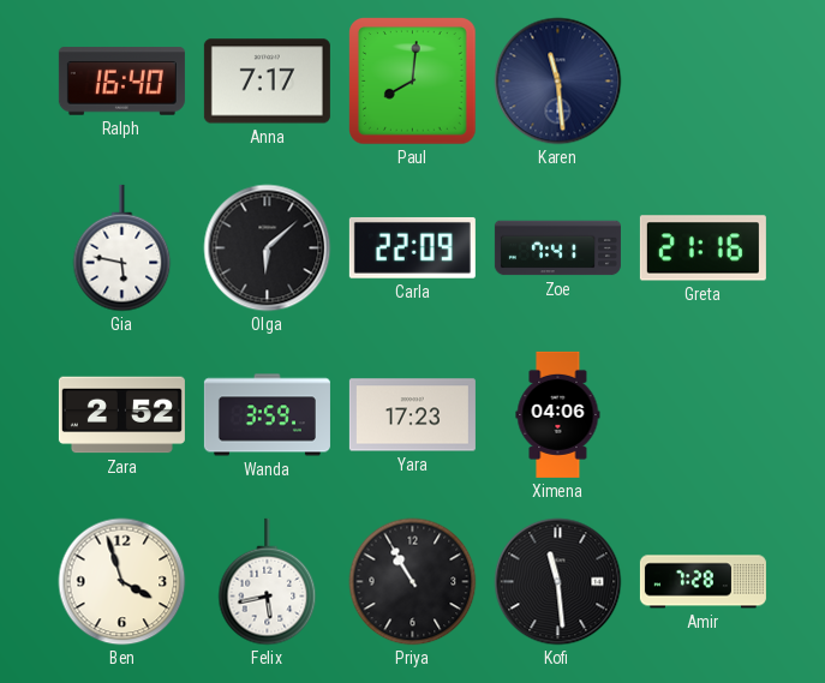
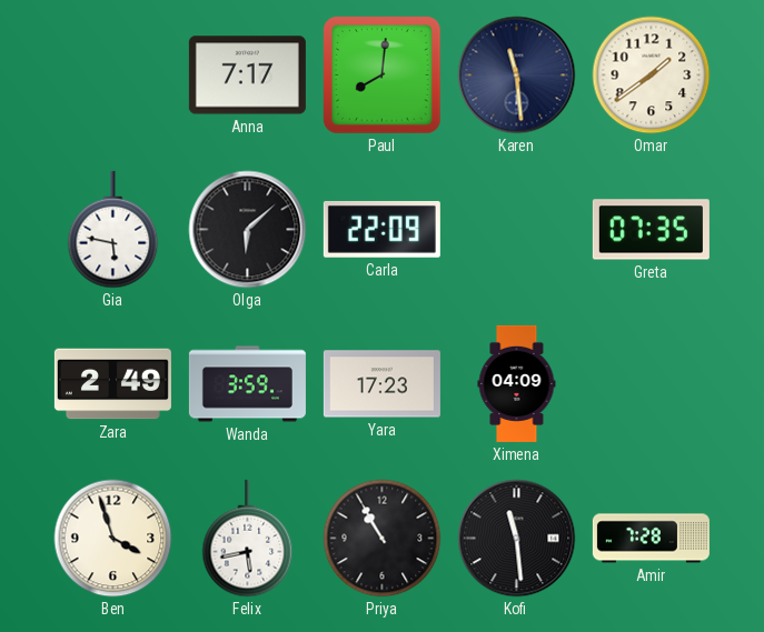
Ralph: 16:40 -> none
Omar: none -> 1:39
Zoe: 7:41 -> none
Greta: 21:16 -> 07:35
Zara: 2:52 -> 2:49
Ximena: 04:06 -> 04:09
